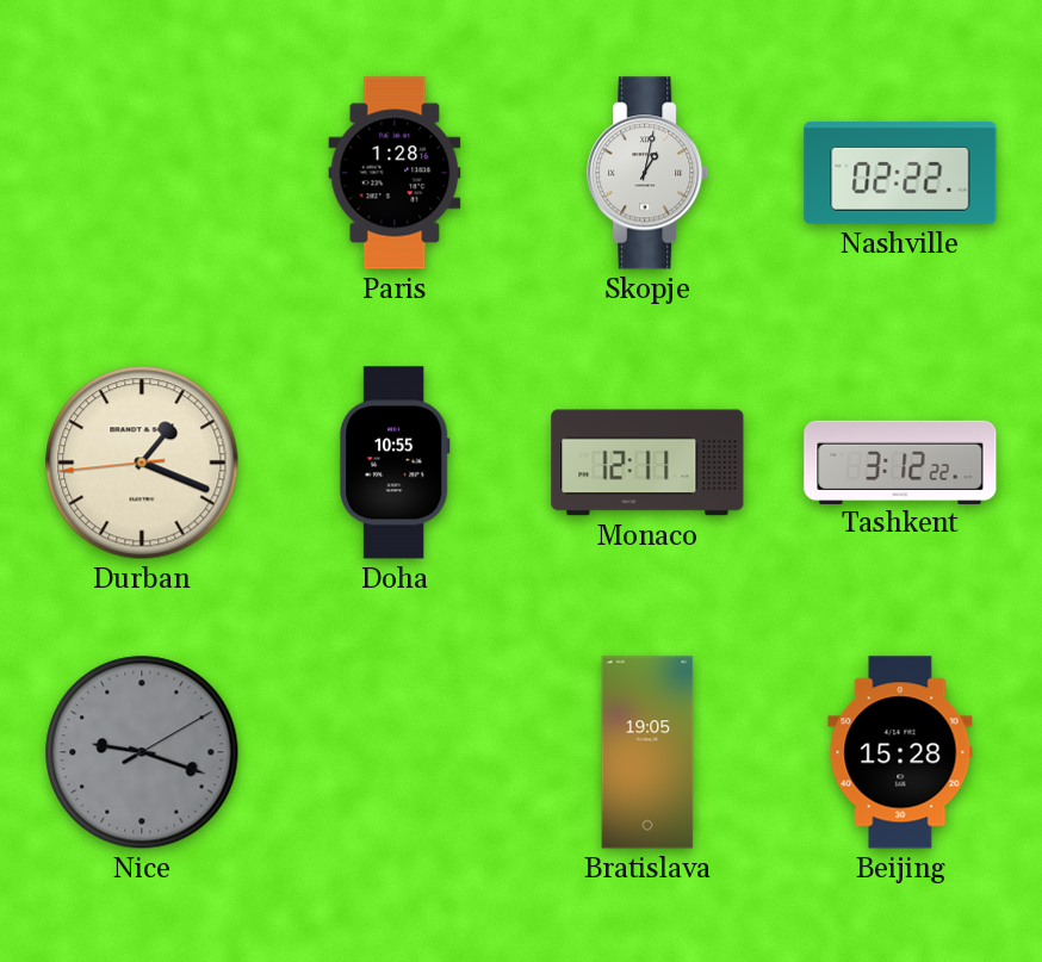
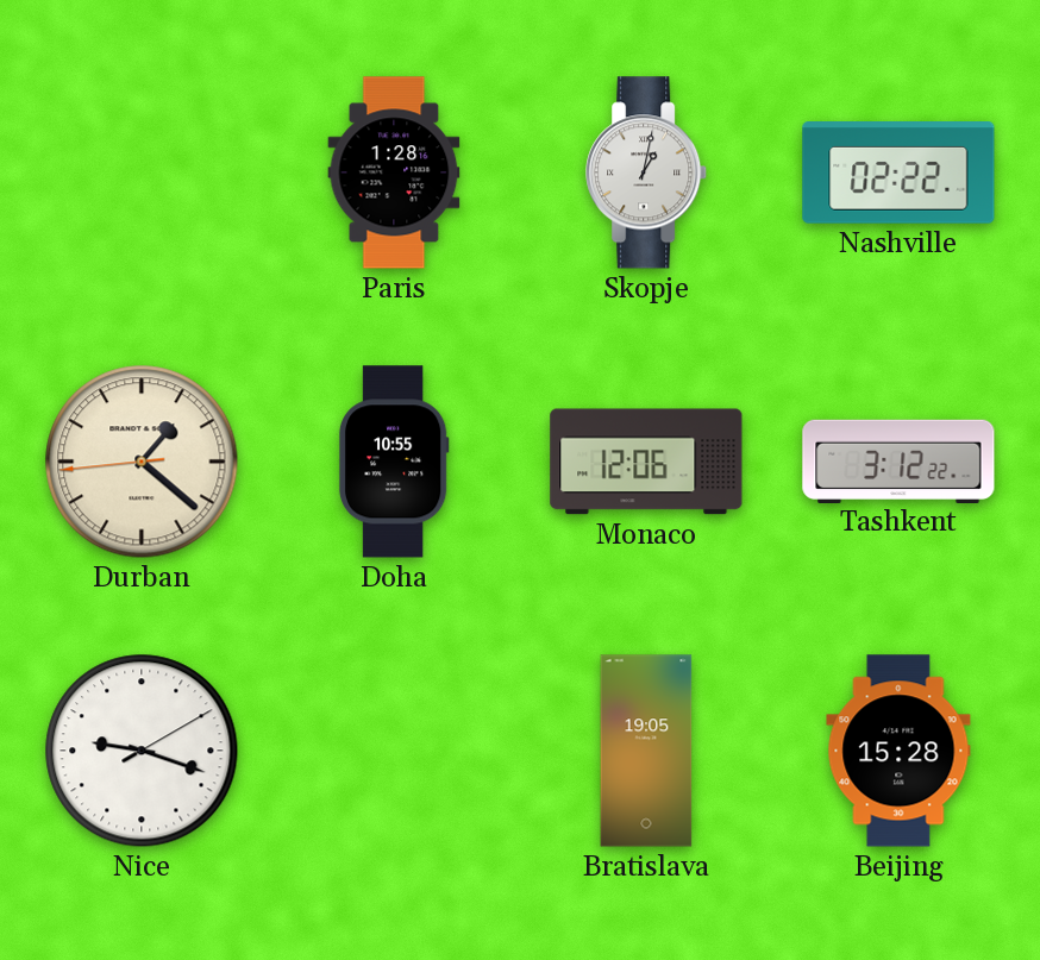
Durban: 1:18 -> 1:21
Monaco: 12:11 -> 12:06
Nice dial: grey -> white
